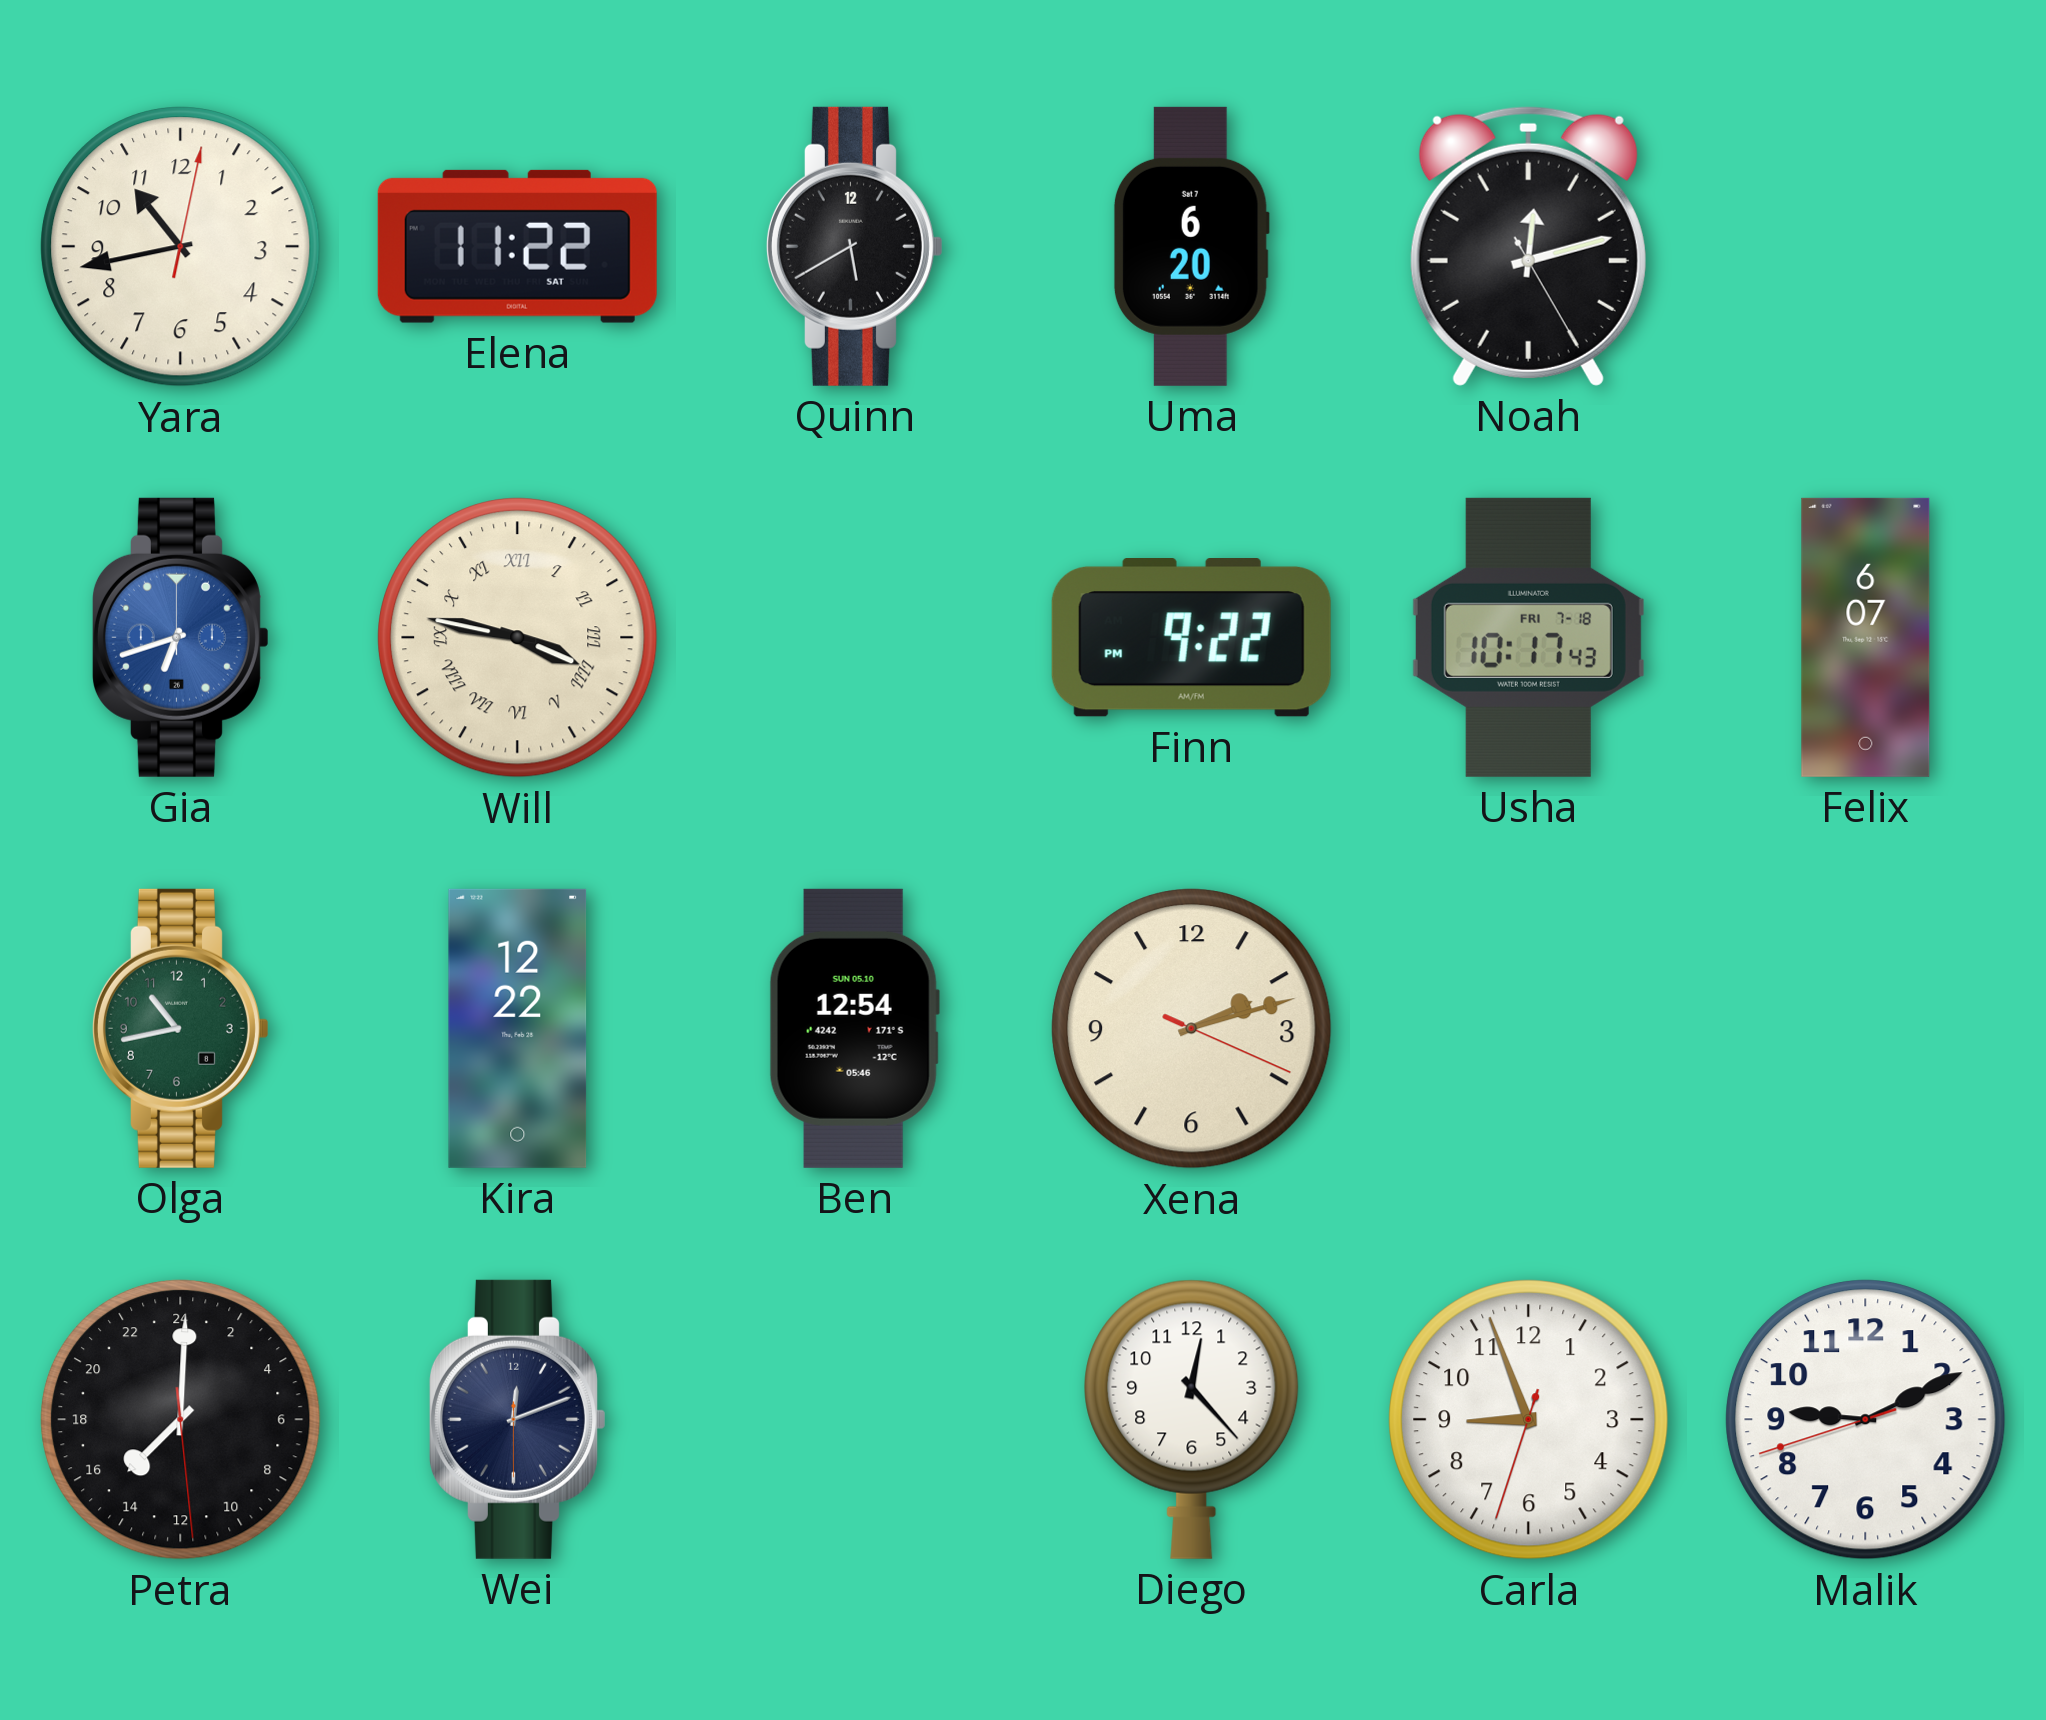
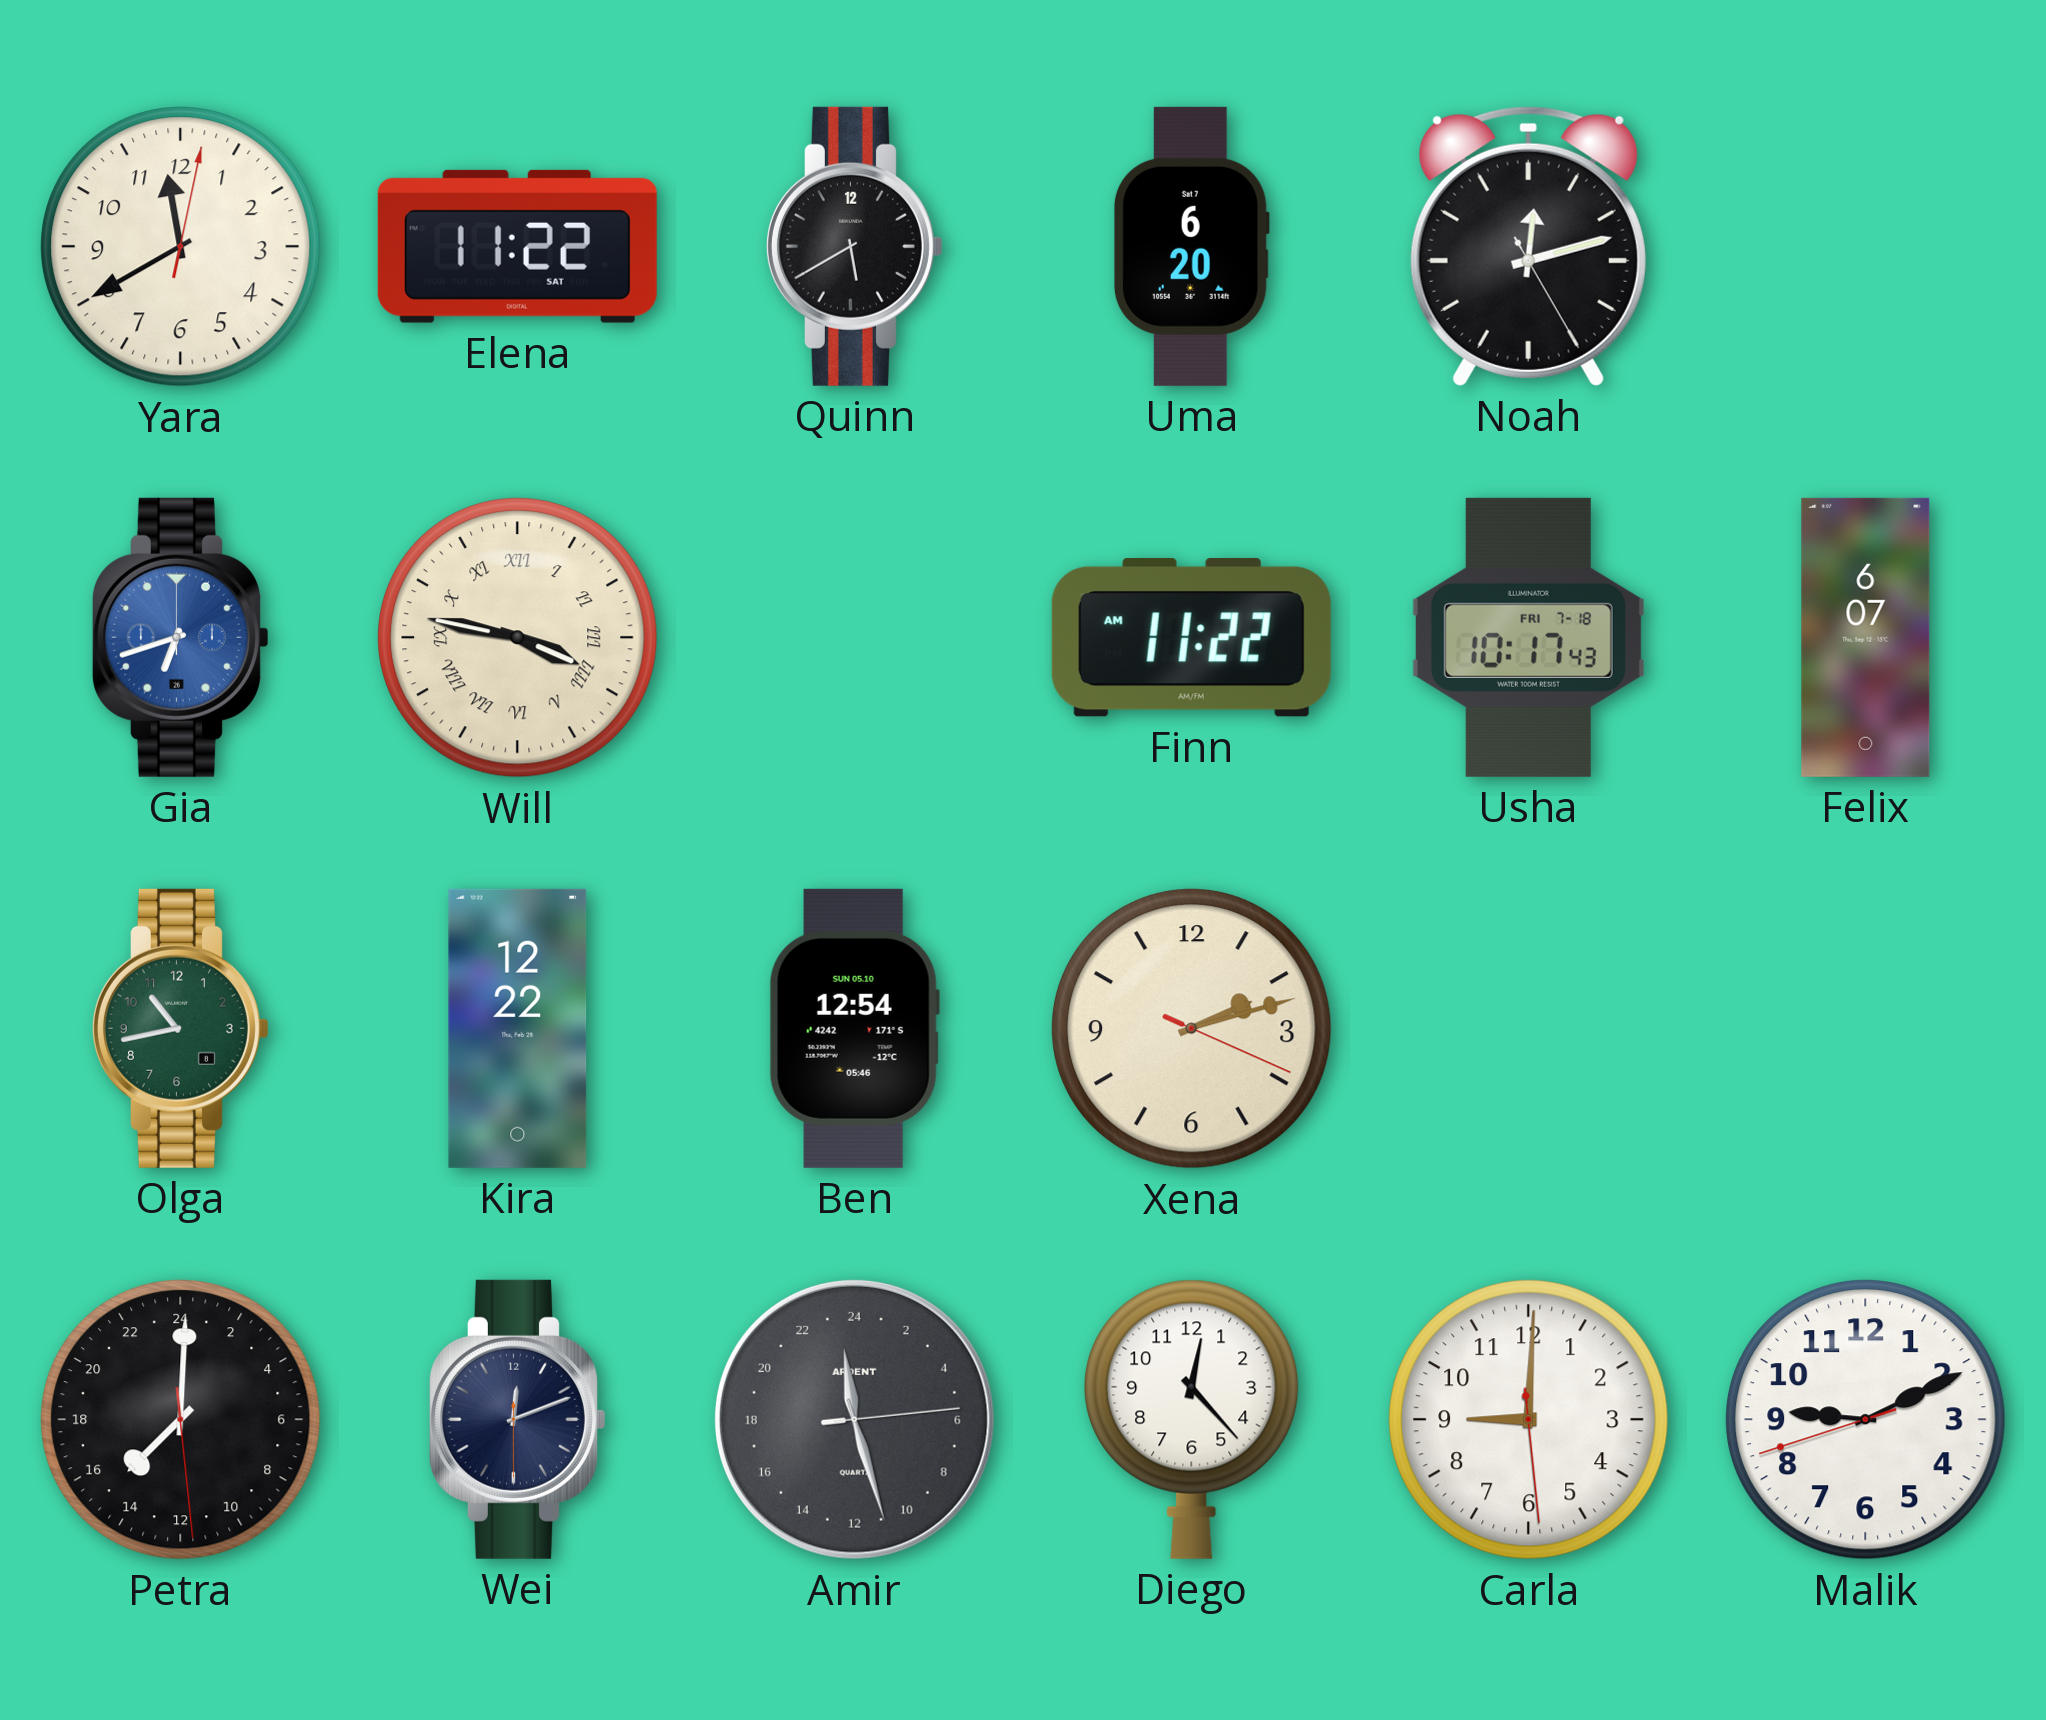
Yara: 10:43 -> 11:40
Finn: 9:22 -> 11:22
Amir: none -> 23:27
Carla: 8:56 -> 9:00
